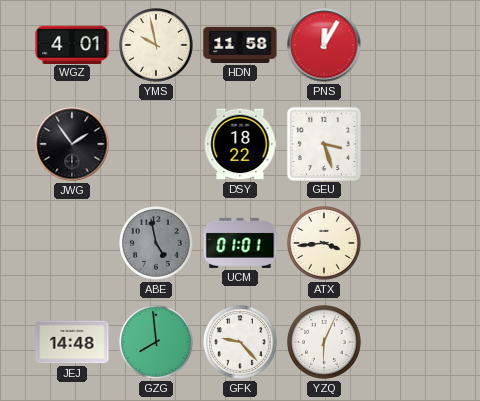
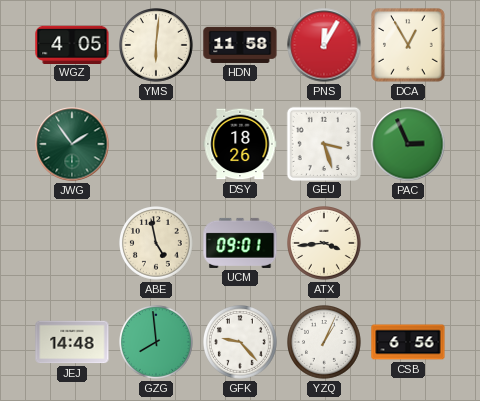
WGZ: 4:01 -> 4:05
YMS: 9:58 -> 6:01
DCA: none -> 12:55
JWG dial: black -> green
DSY: 18:22 -> 18:26
PAC: none -> 2:56
ABE dial: grey -> cream
UCM: 01:01 -> 09:01
YZQ: 6:04 -> 1:04
CSB: none -> 6:56
